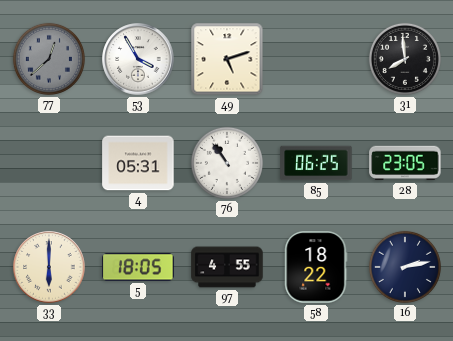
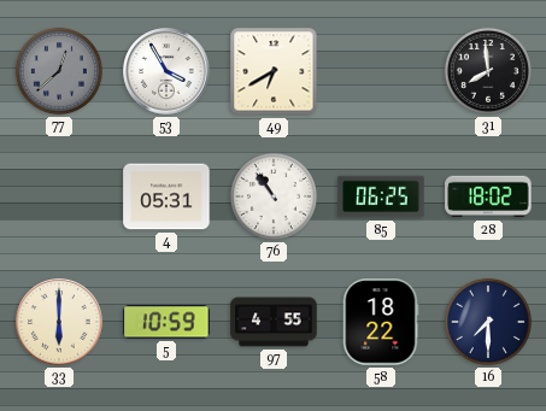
49: 5:12 -> 6:40
28: 23:05 -> 18:02
5: 18:05 -> 10:59
16: 2:13 -> 7:30
